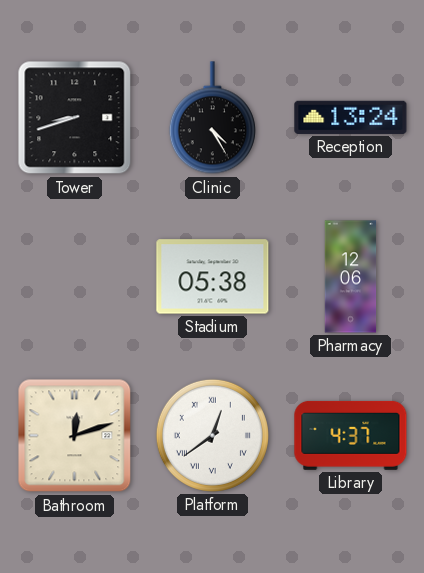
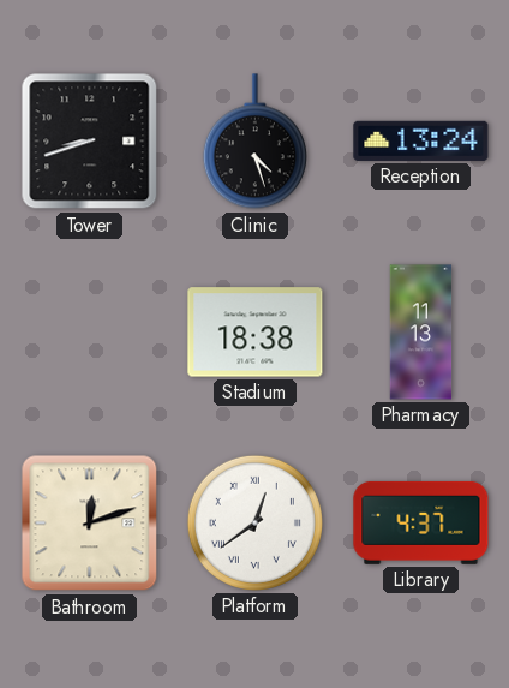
Clinic: 4:25 -> 4:27
Stadium: 05:38 -> 18:38
Pharmacy: 12:06 -> 11:13
